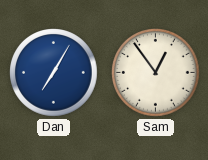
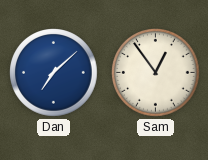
Dan: 7:05 -> 7:08
